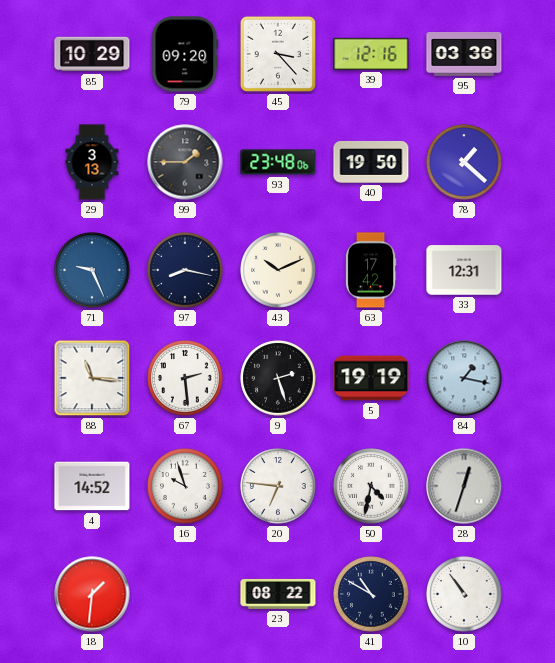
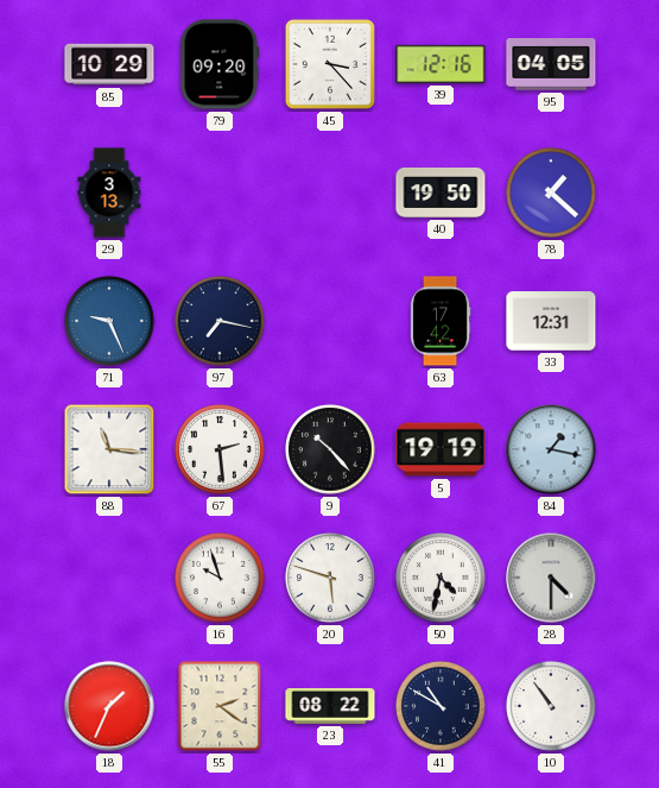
95: 03:36 -> 04:05
99: 1:45 -> none
93: 23:48 -> none
97: 8:17 -> 7:17
43: 10:11 -> none
9: 2:27 -> 10:23
4: 14:52 -> none
20: 6:46 -> 5:48
28: 12:33 -> 4:30
18: 1:31 -> 1:34
55: none -> 2:21
